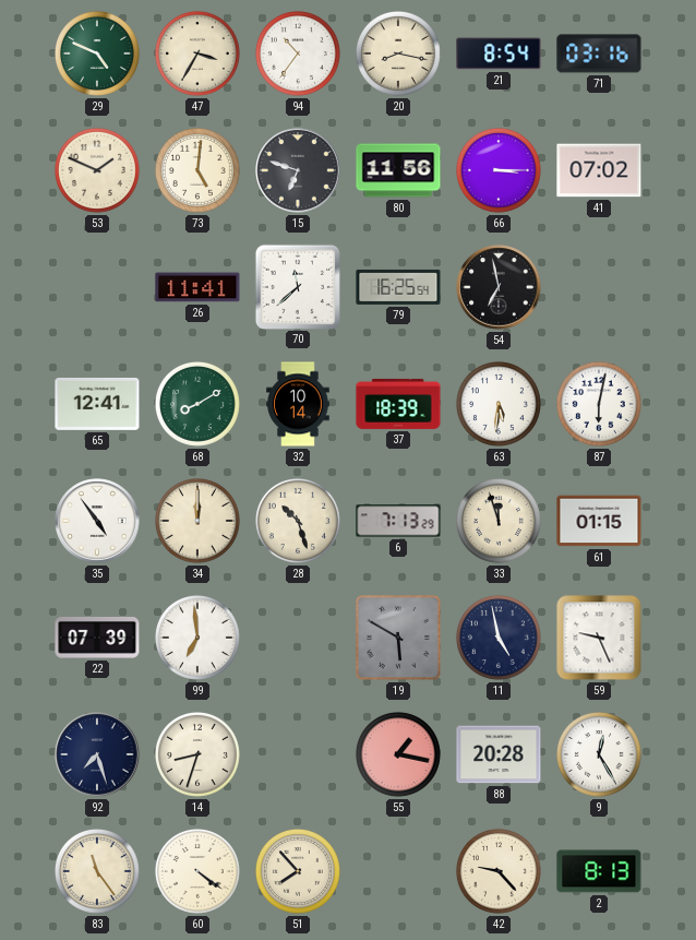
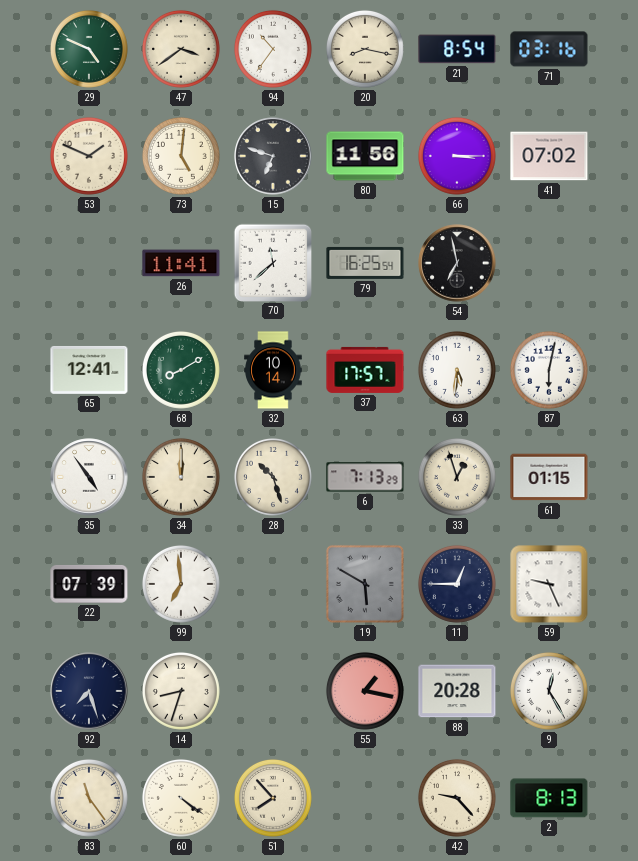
47: 3:35 -> 3:39
37: 18:39 -> 17:57
33: 11:57 -> 12:57
11: 4:58 -> 12:45
